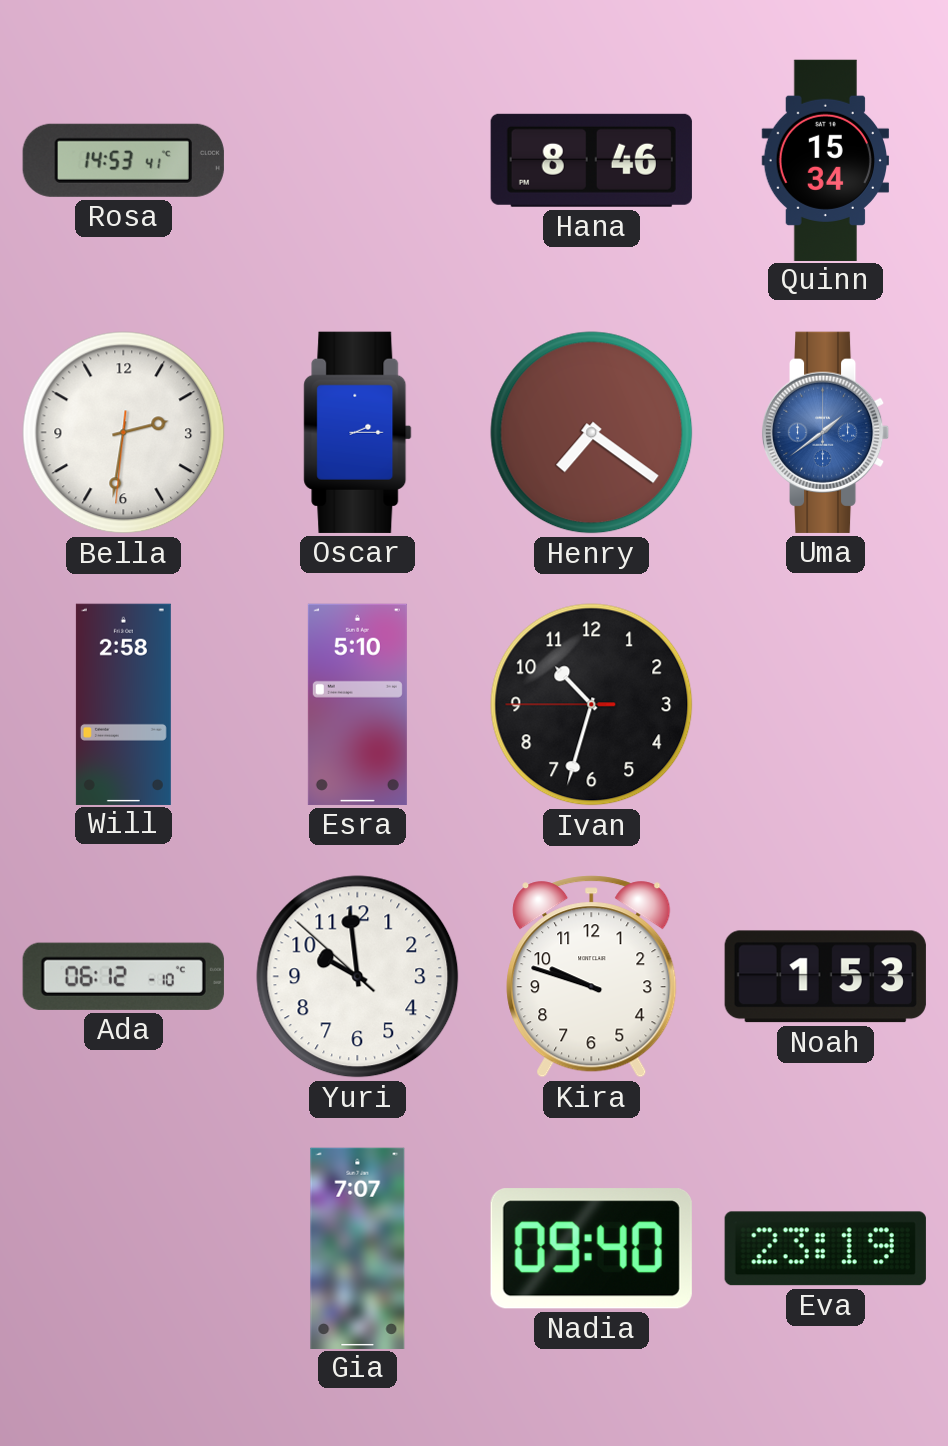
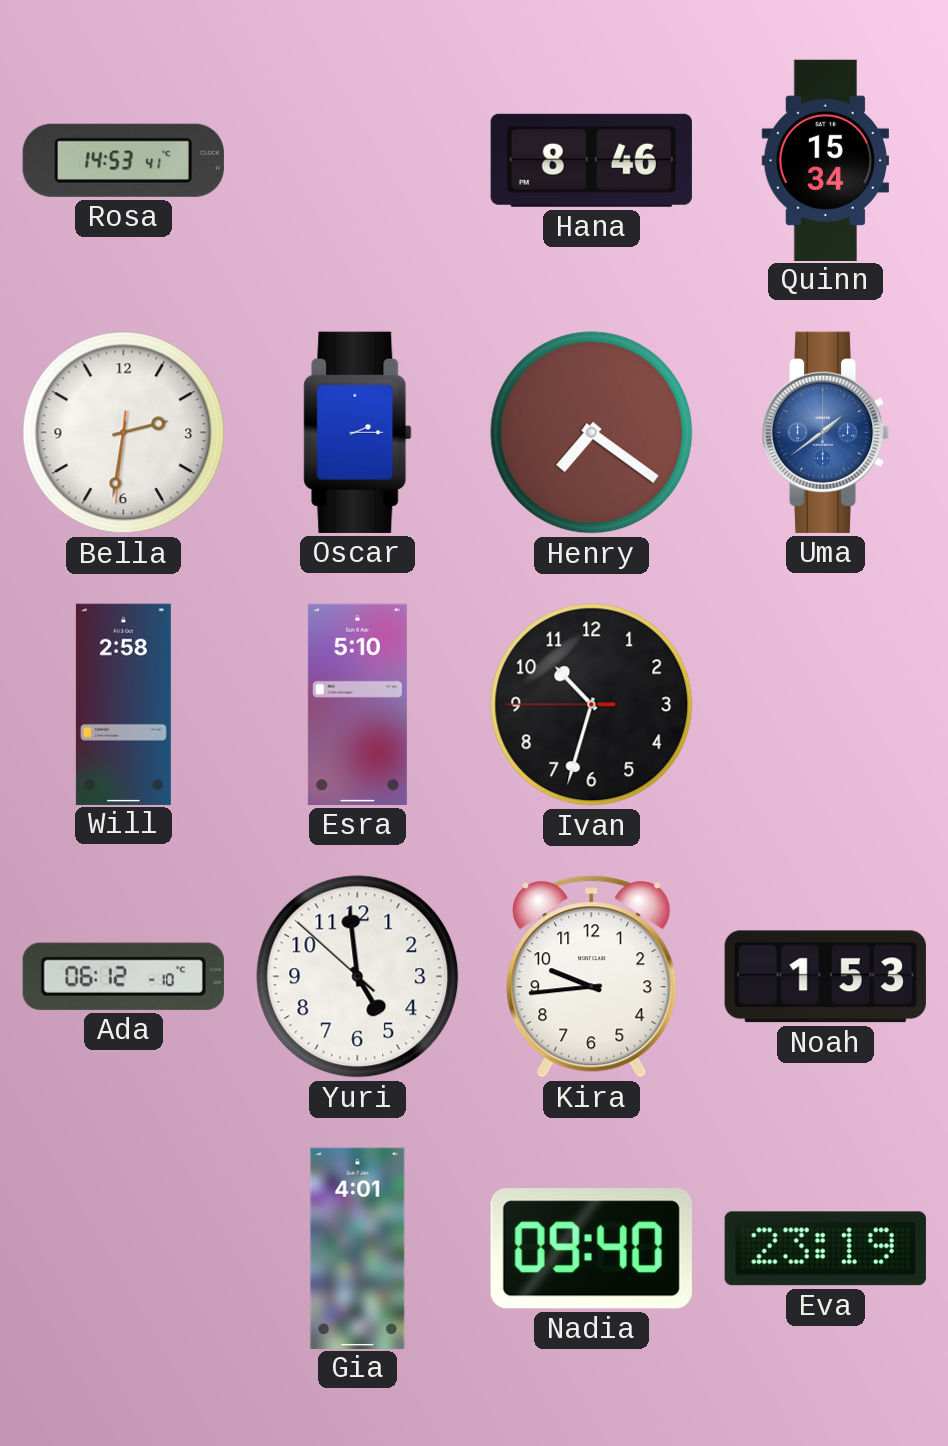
Yuri: 9:58 -> 4:58
Kira: 9:48 -> 9:44
Gia: 7:07 -> 4:01
